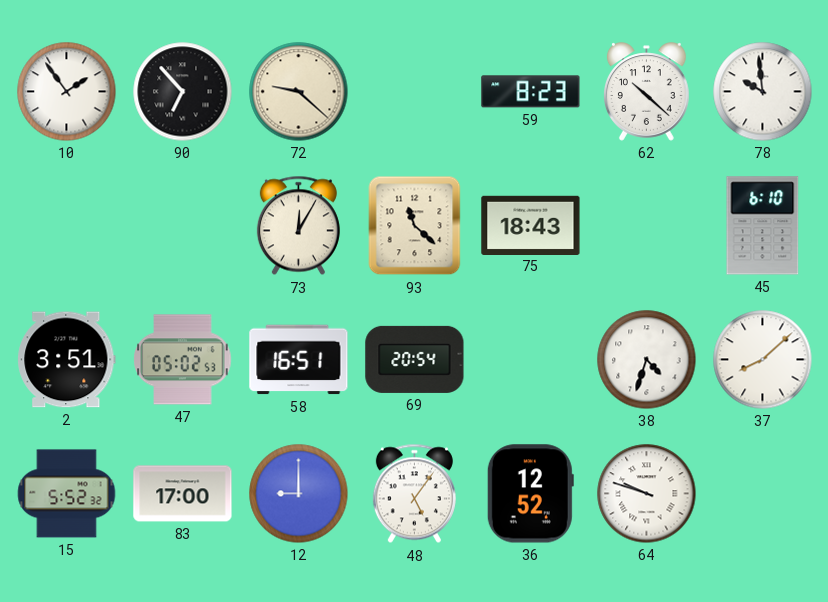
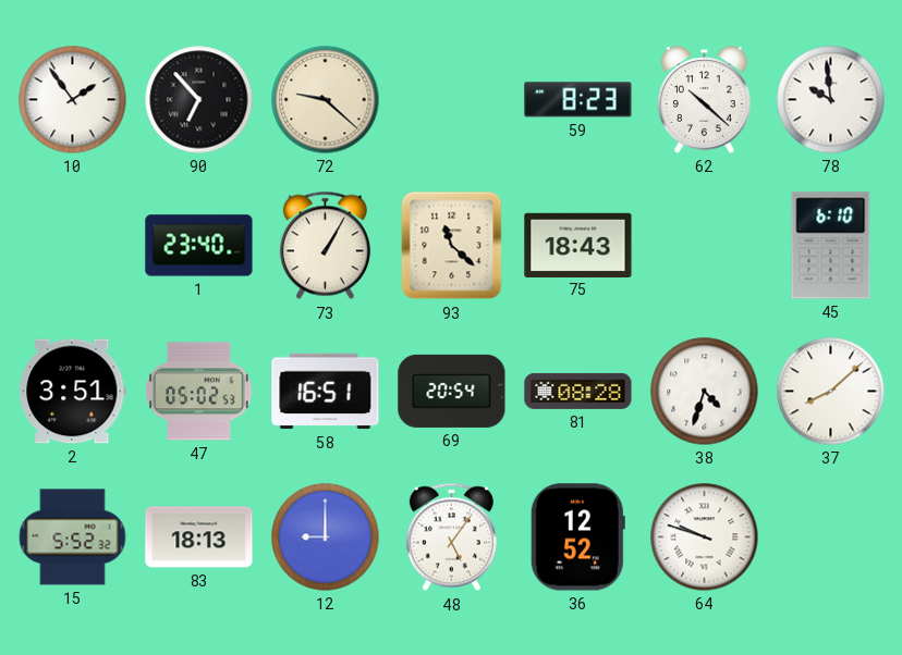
1: none -> 23:40
73: 12:05 -> 1:05
81: none -> 08:28
83: 17:00 -> 18:13
